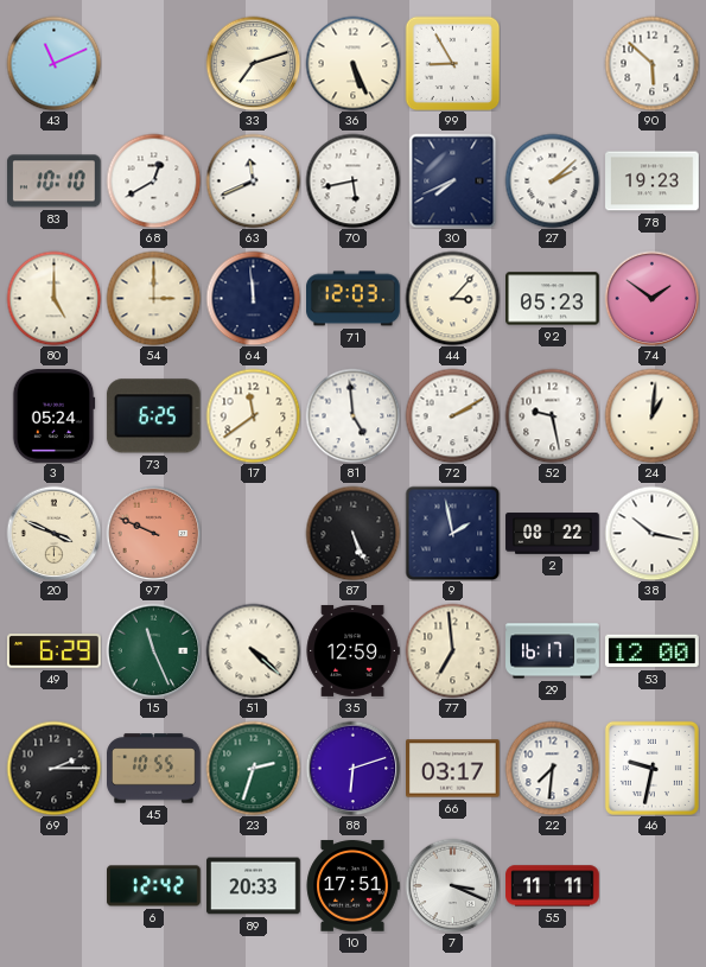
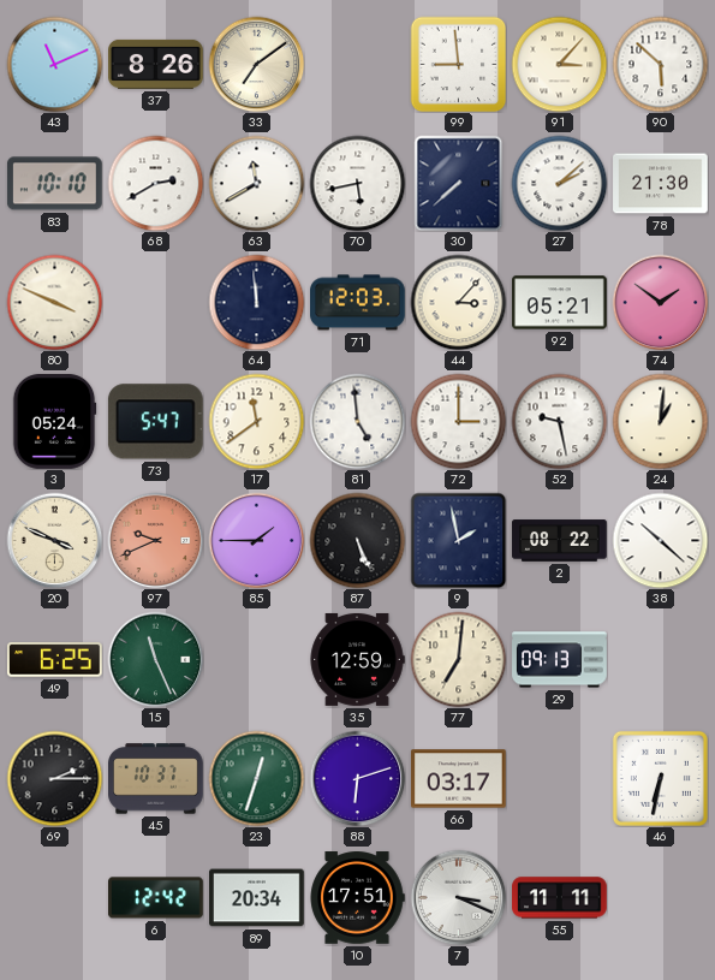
37: none -> 8:26
33: 7:12 -> 7:09
36: 5:26 -> none
99: 8:55 -> 8:59
91: none -> 3:07
68: 12:40 -> 2:40
63: 11:41 -> 11:40
30: 7:41 -> 7:38
78: 19:23 -> 21:30
80: 5:00 -> 3:49
54: 3:00 -> none
92: 05:23 -> 05:21
73: 6:25 -> 5:47
72: 2:10 -> 3:00
97: 9:49 -> 9:41
85: none -> 1:45
38: 10:17 -> 10:22
49: 6:29 -> 6:25
51: 4:22 -> none
77: 6:59 -> 7:01
29: 16:17 -> 09:13
53: 12:00 -> none
45: 10:55 -> 10:37
23: 2:33 -> 12:33
22: 7:31 -> none
46: 9:32 -> 6:32
89: 20:33 -> 20:34
